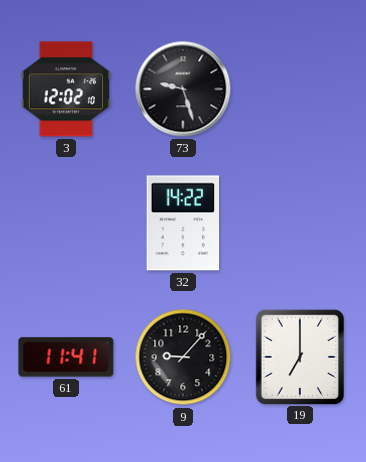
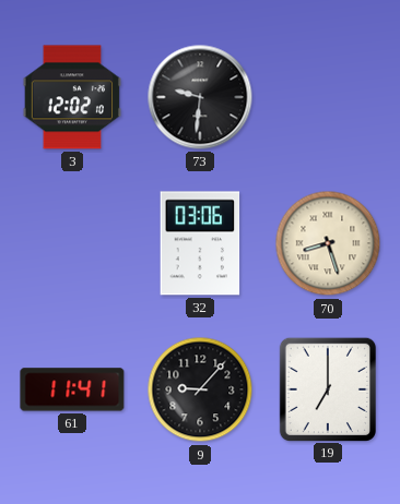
73: 9:27 -> 9:31
32: 14:22 -> 03:06
70: none -> 8:27
